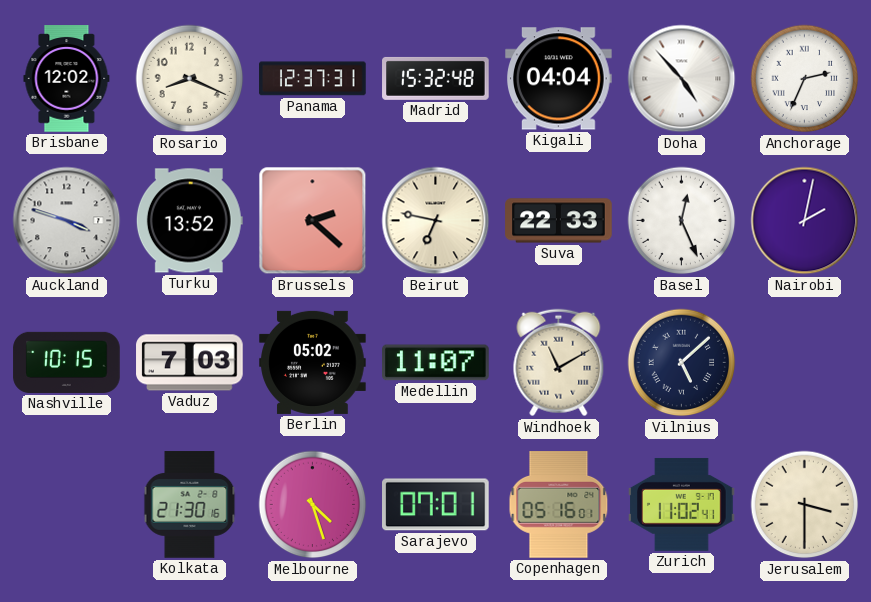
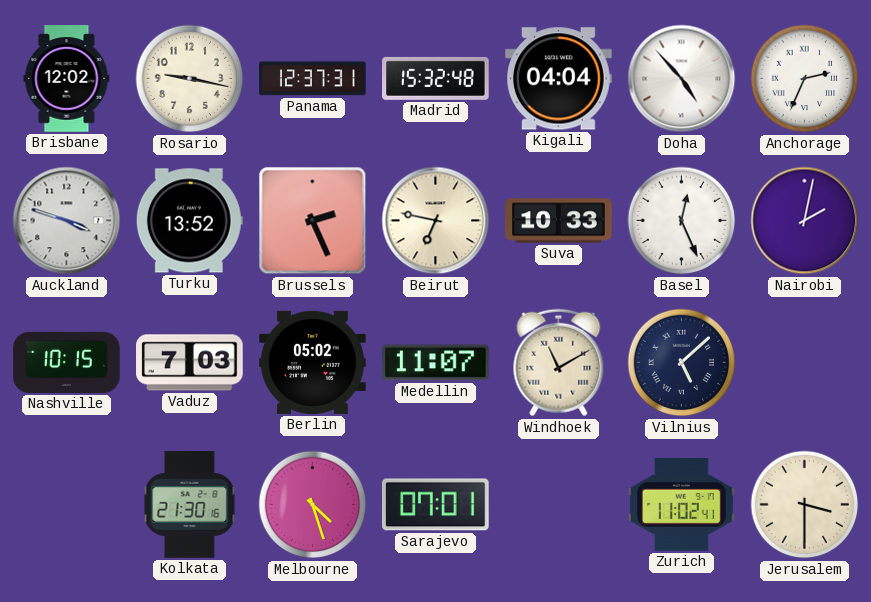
Rosario: 8:19 -> 9:17
Brussels: 2:22 -> 2:26
Suva: 22:33 -> 10:33
Copenhagen: 05:16 -> none
